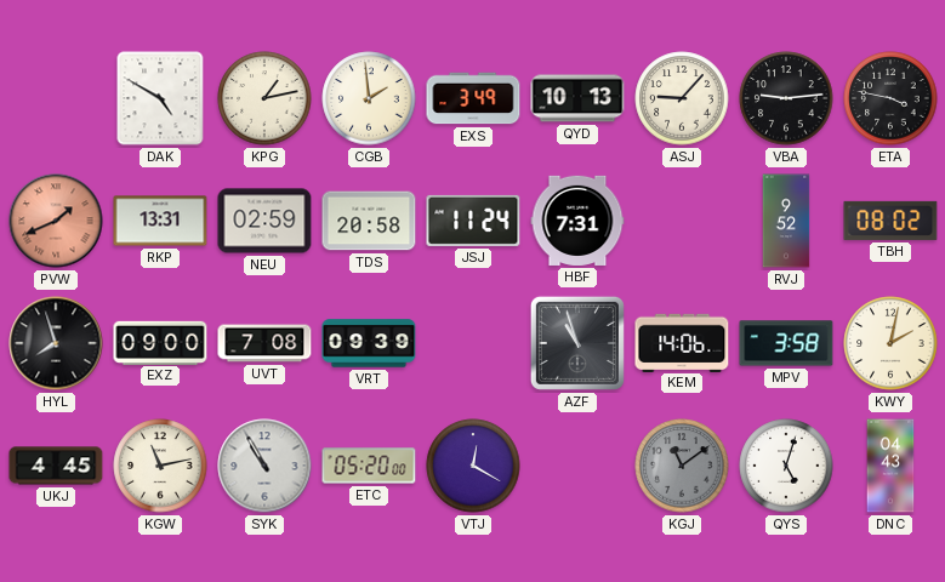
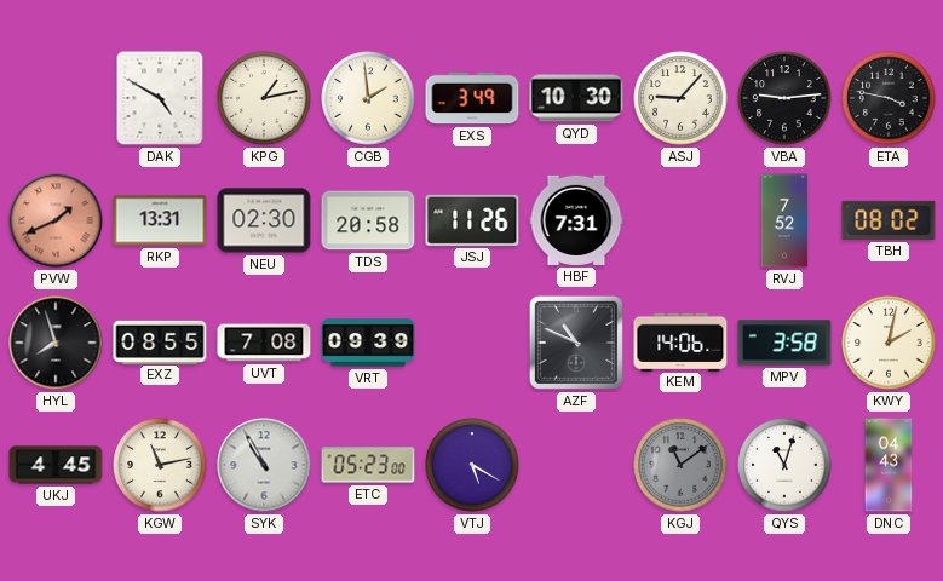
QYD: 10:13 -> 10:30
NEU: 02:59 -> 02:30
JSJ: 11:24 -> 11:26
RVJ: 9:52 -> 7:52
EXZ: 09:00 -> 08:55
AZF: 10:57 -> 10:49
ETC: 05:20 -> 05:23
VTJ: 12:20 -> 5:20
QYS: 5:03 -> 11:03
